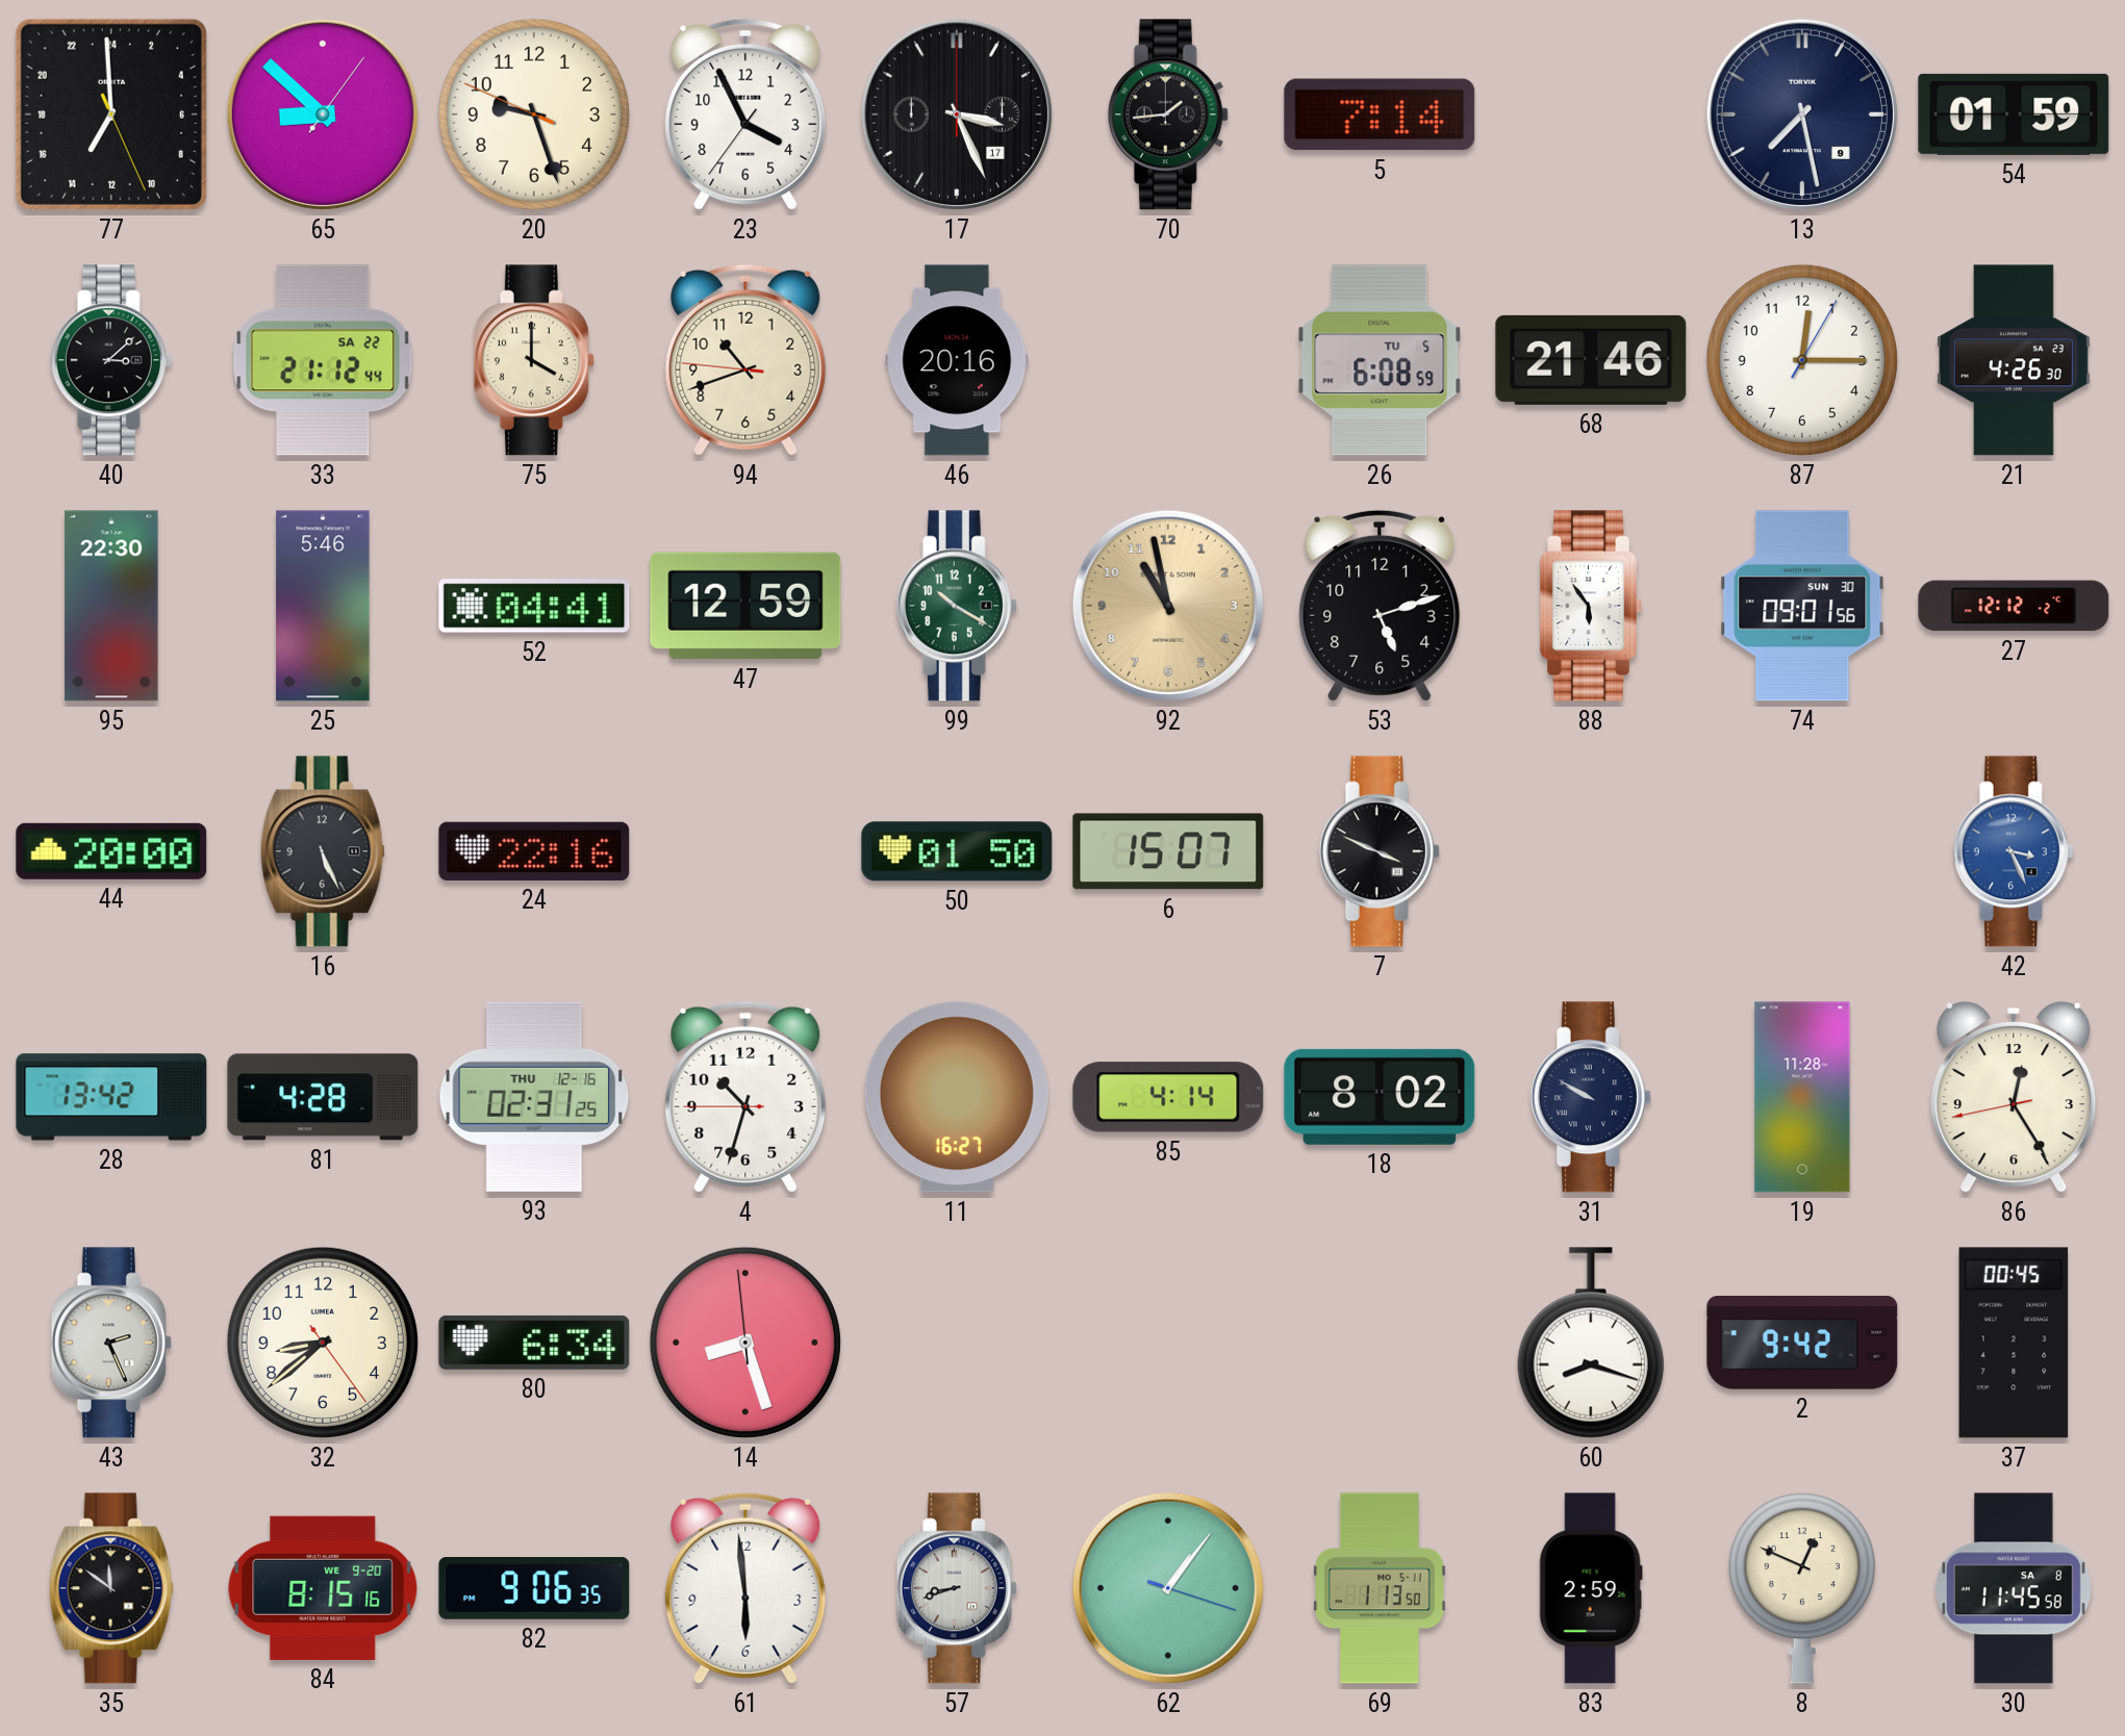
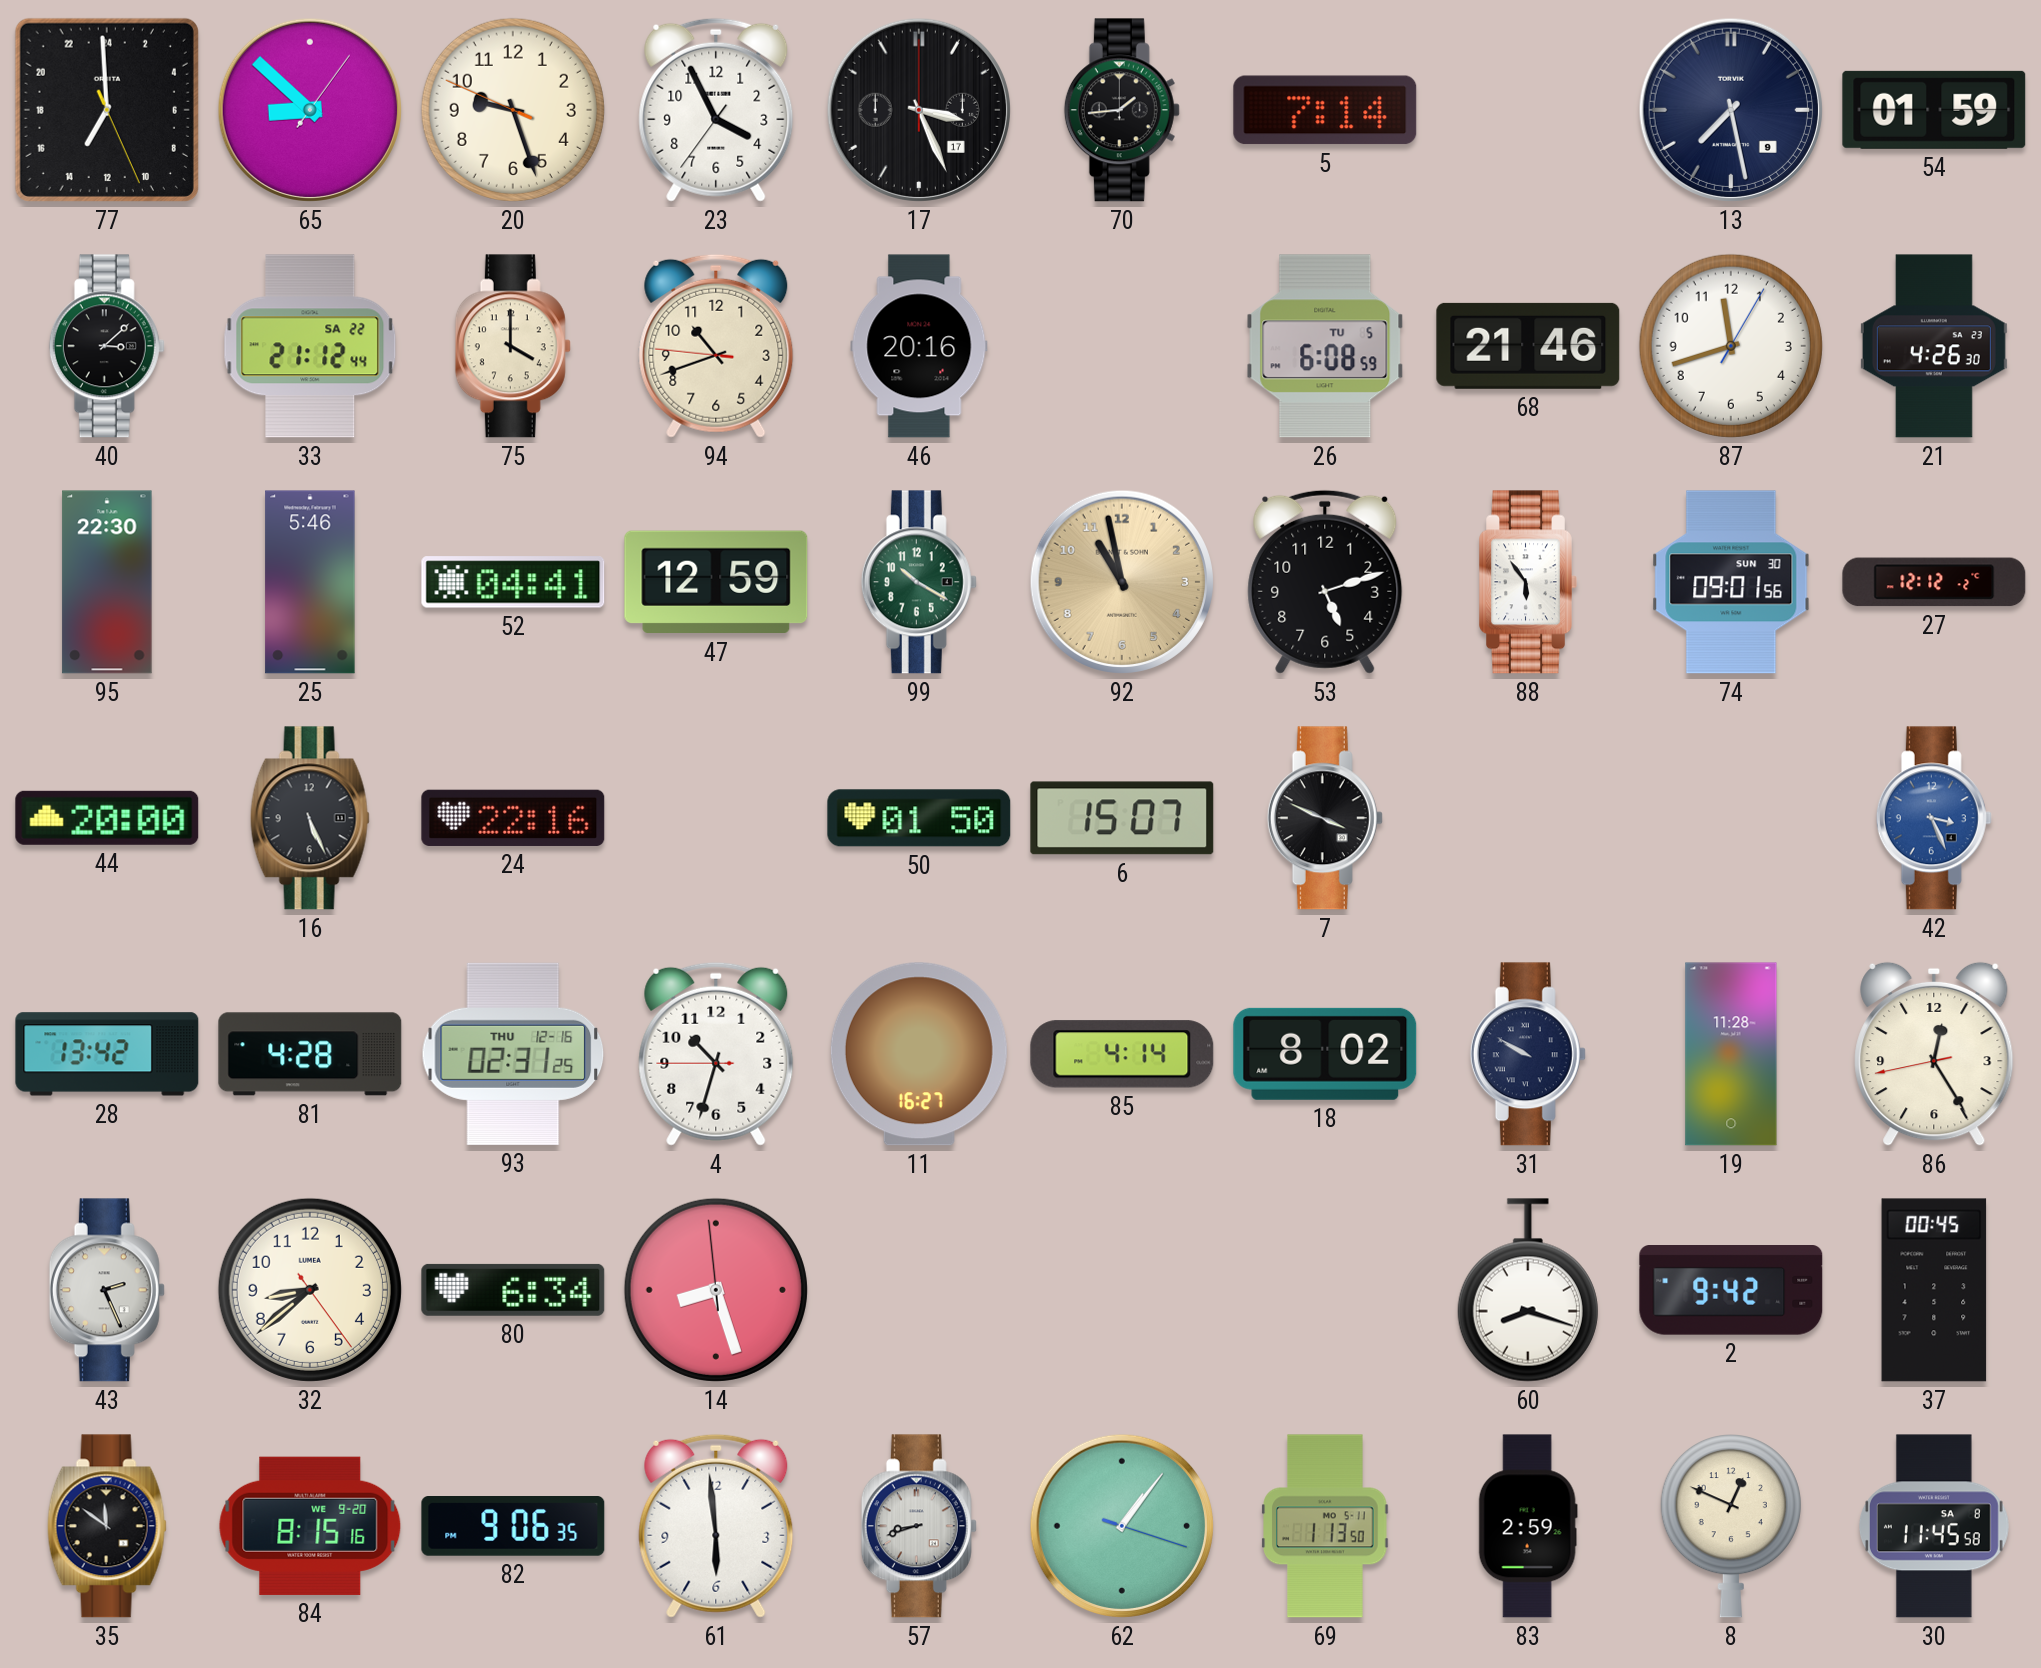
87: 12:15 -> 11:42
